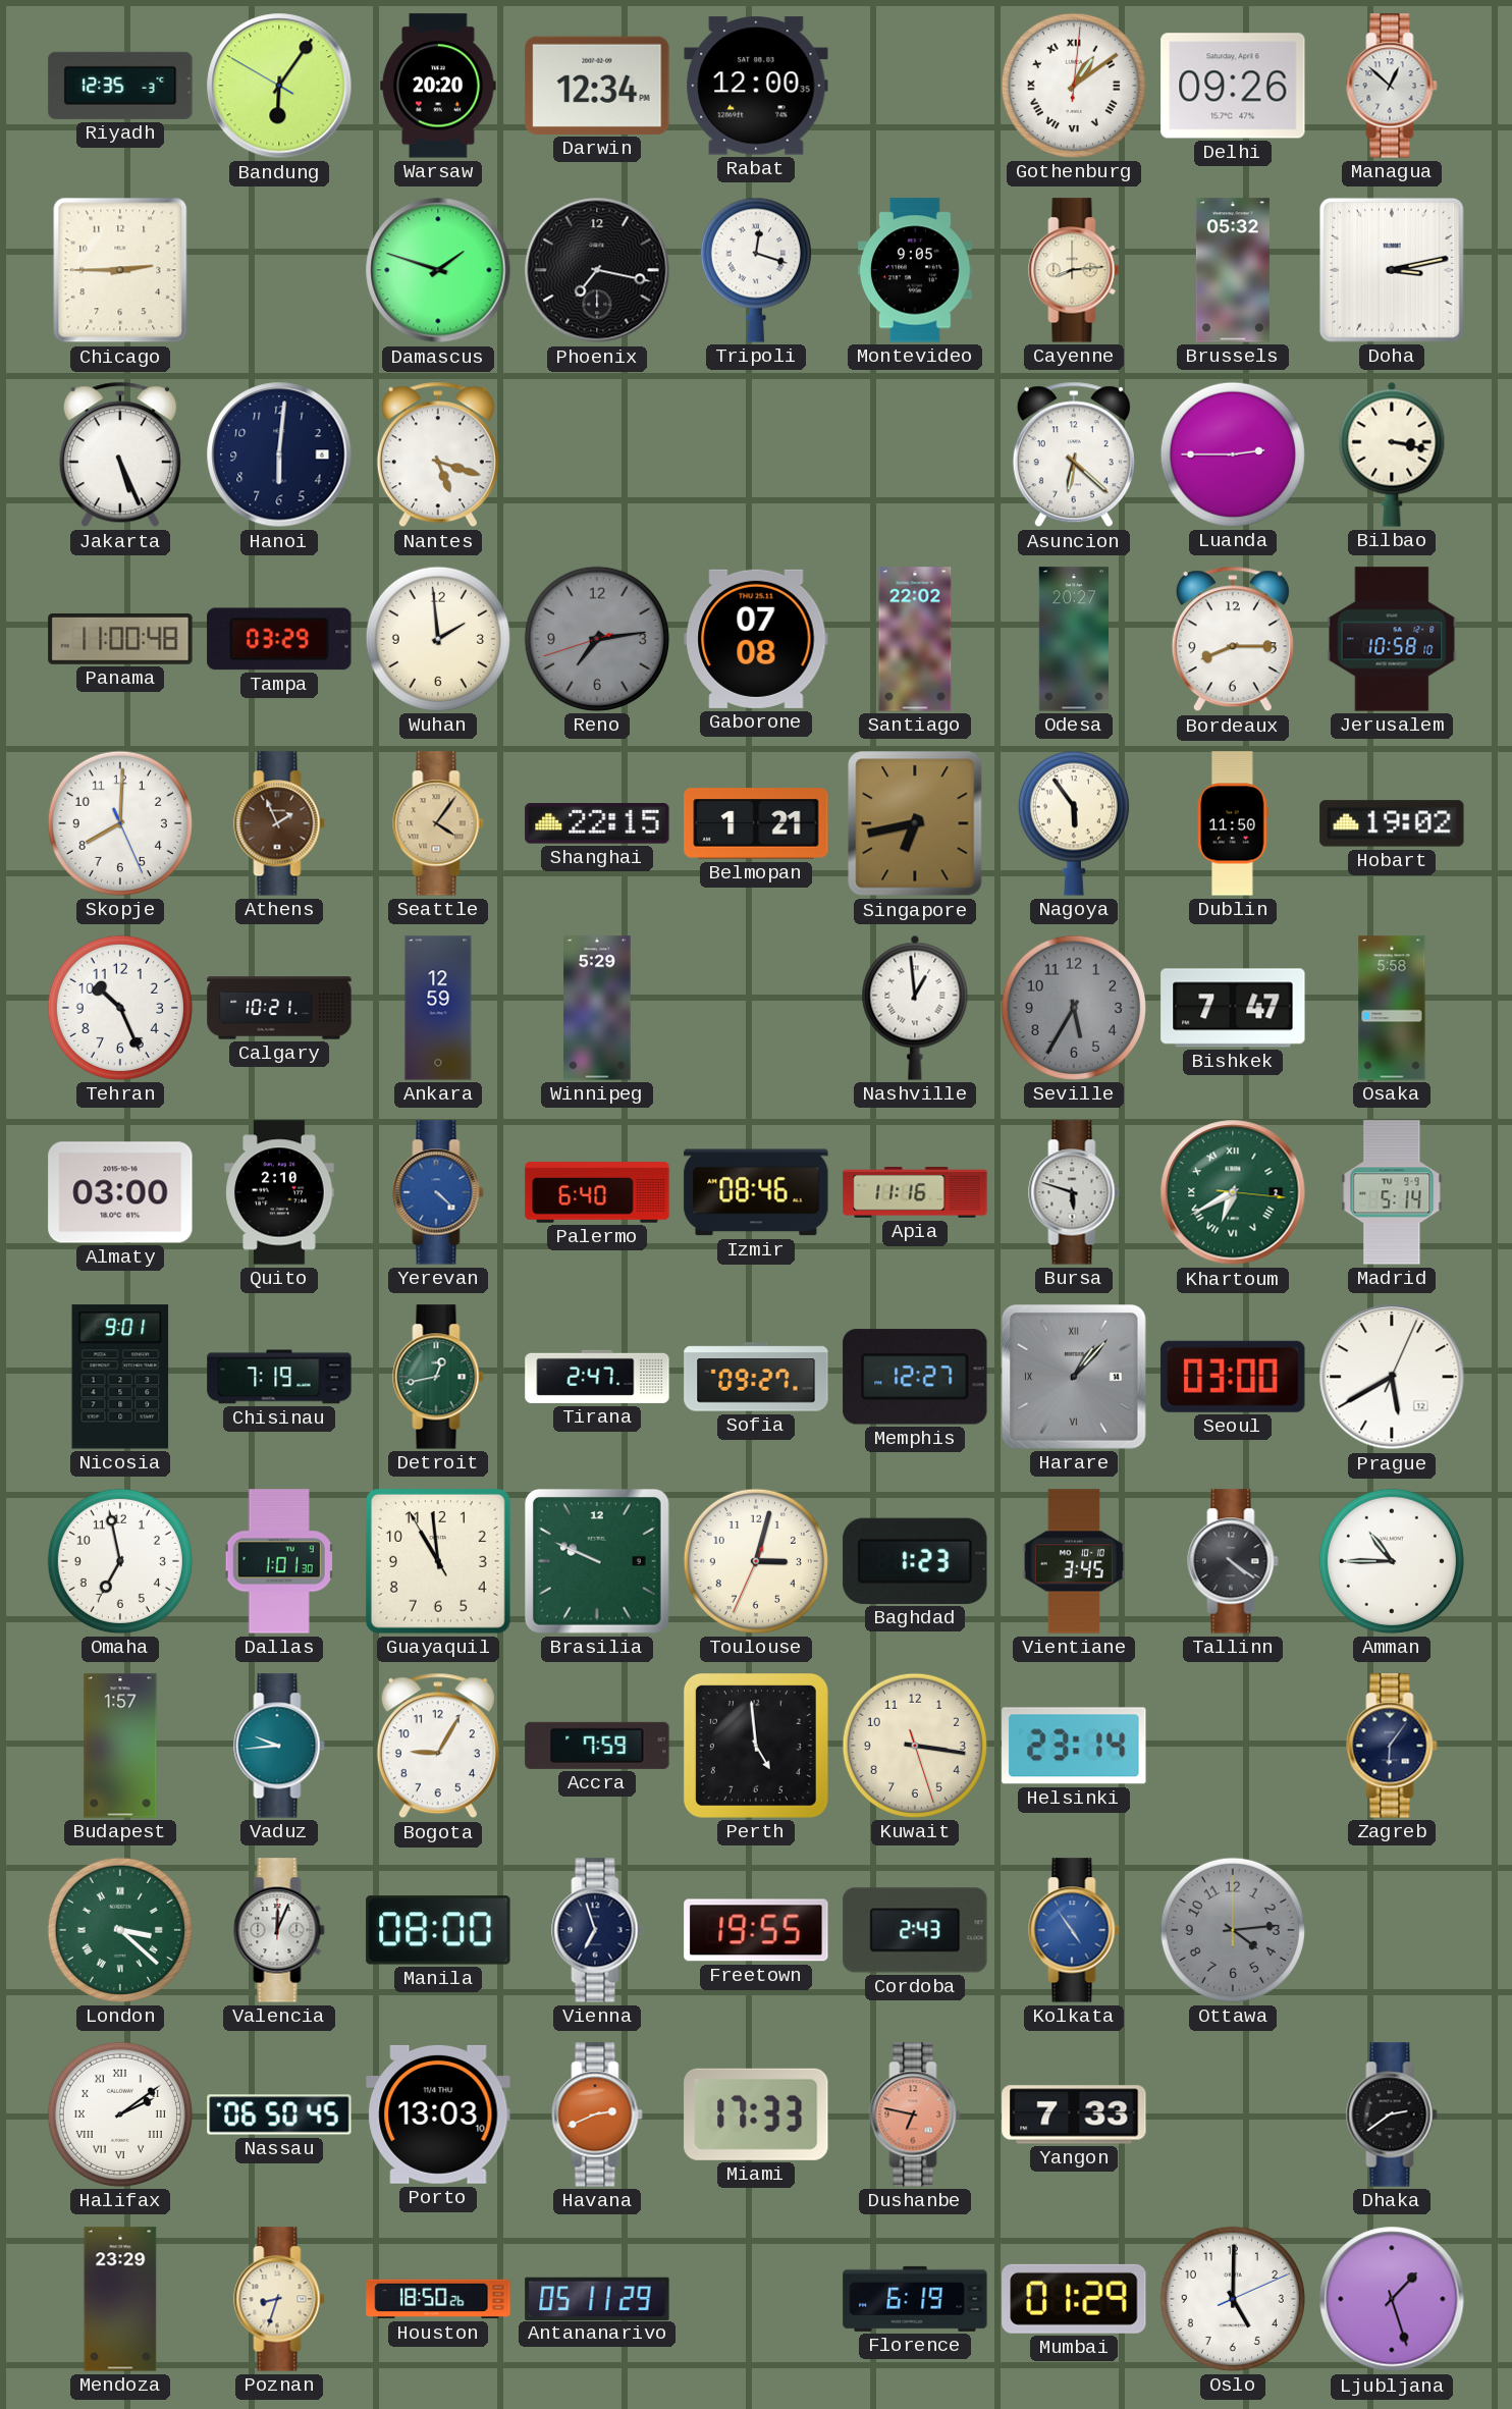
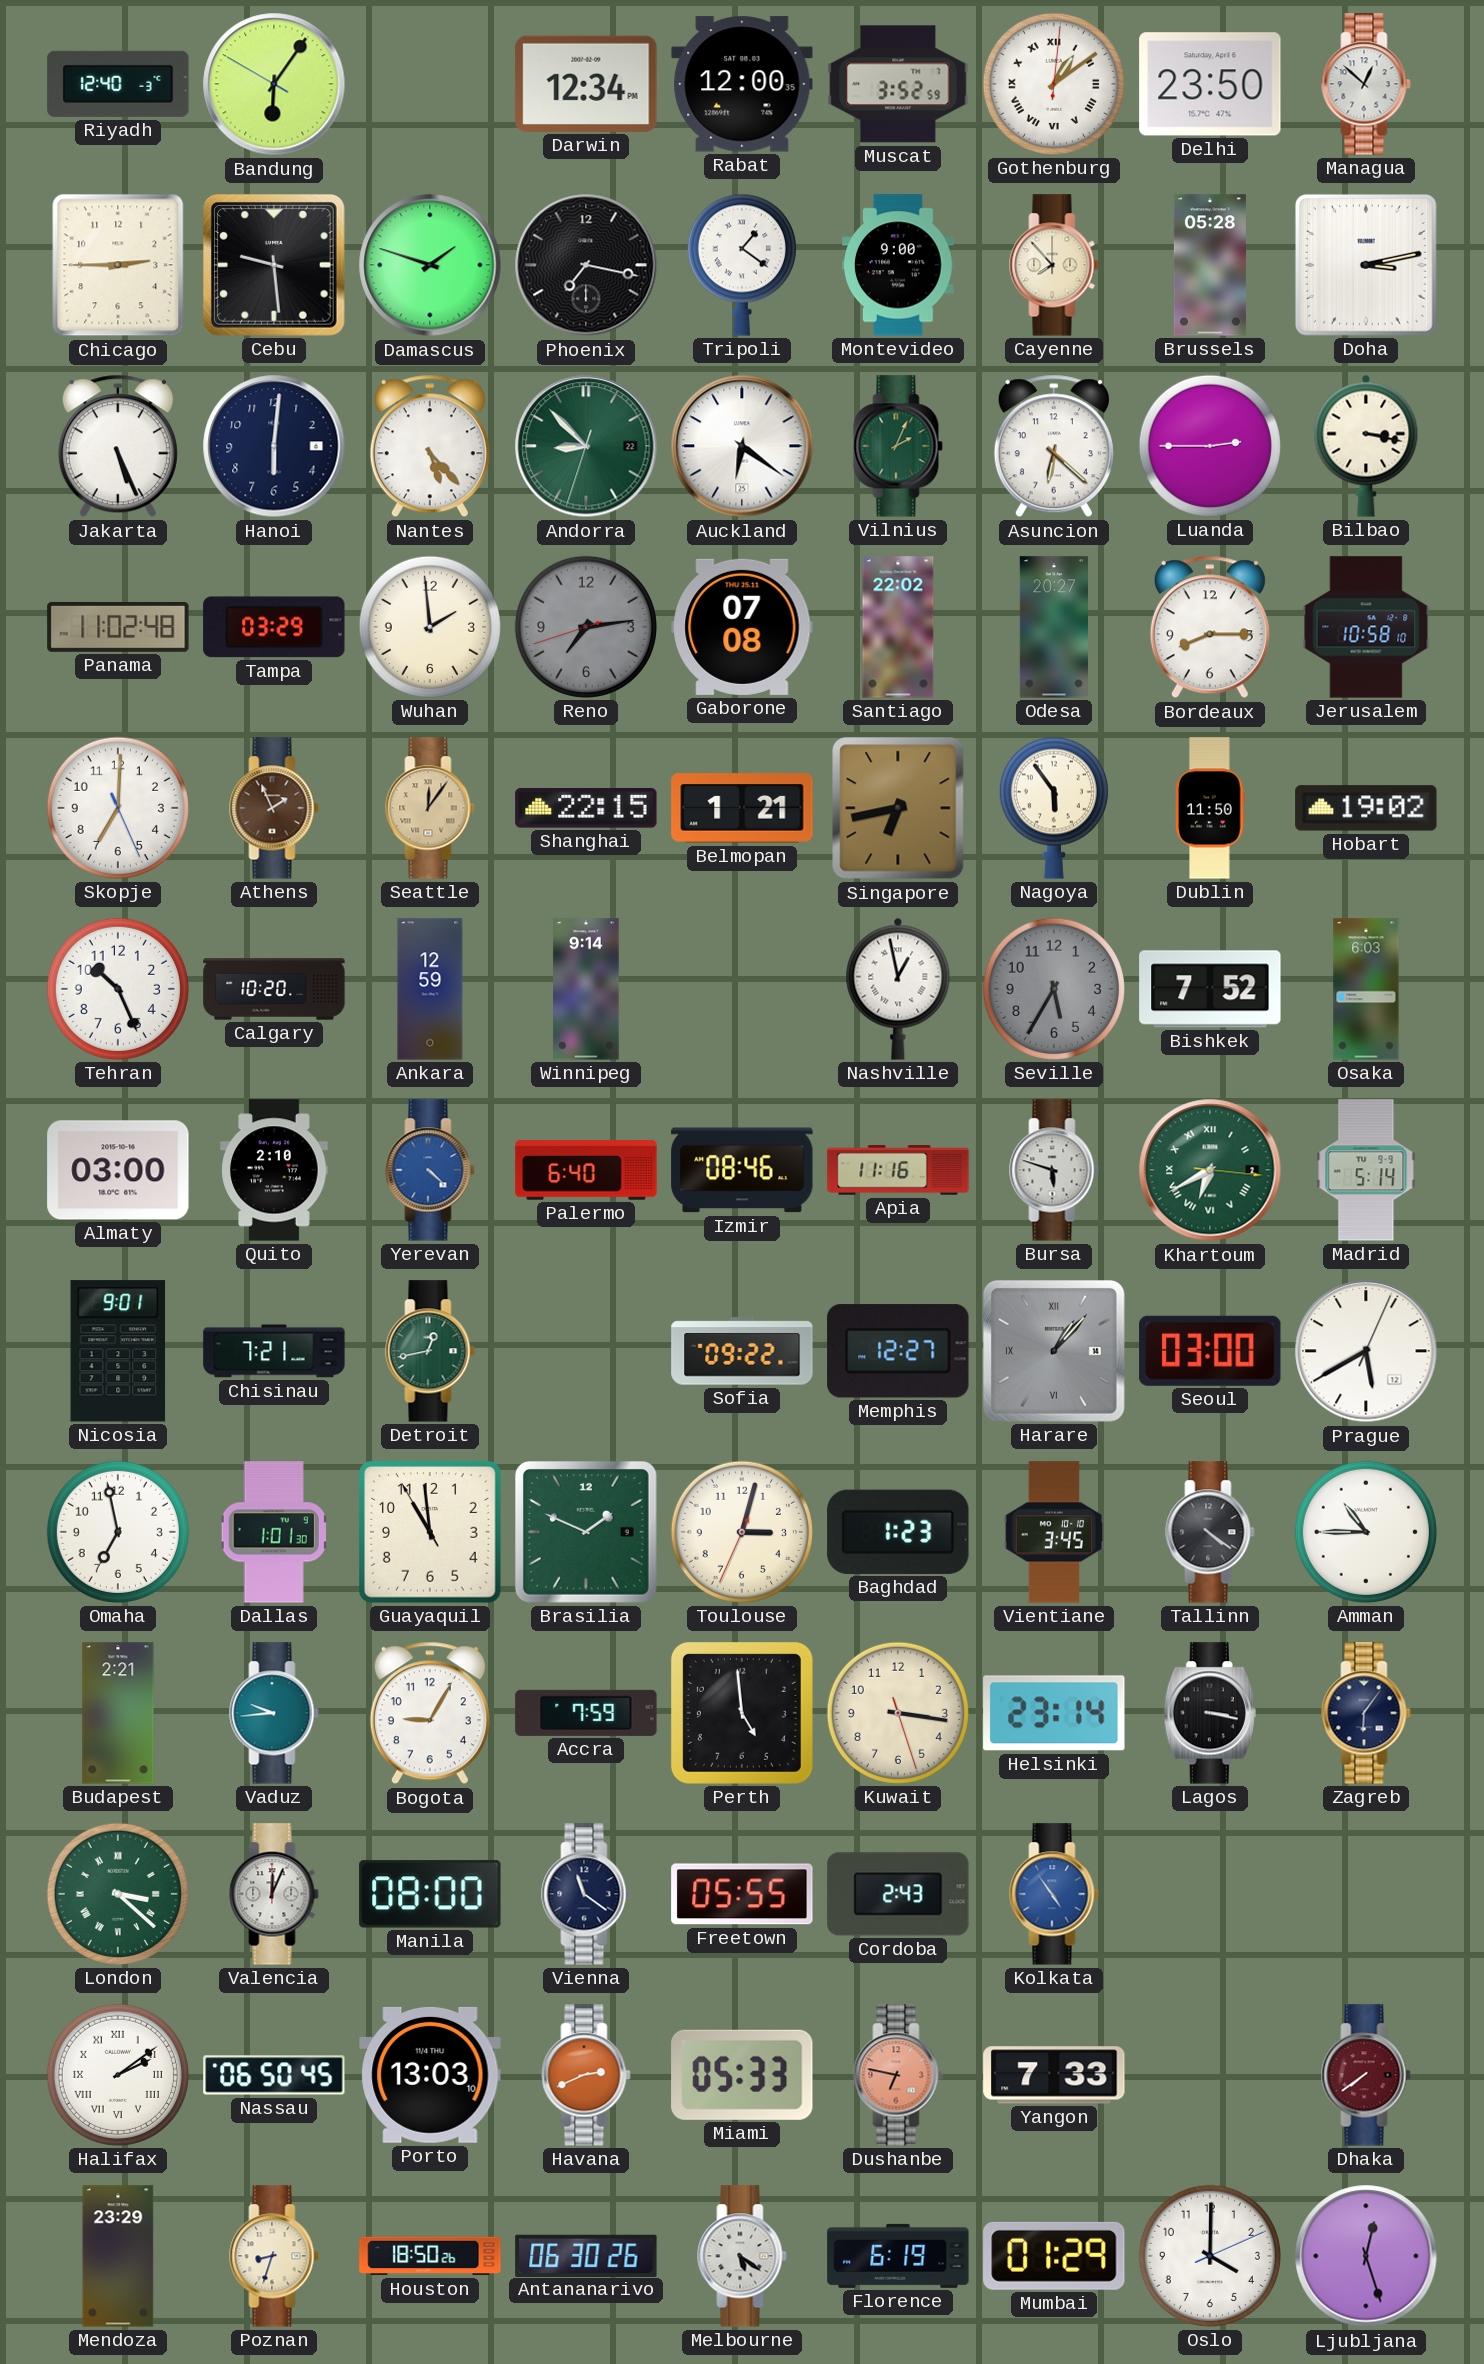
Riyadh: 12:35 -> 12:40
Warsaw: 20:20 -> none
Muscat: none -> 3:52
Delhi: 09:26 -> 23:50
Cebu: none -> 9:29
Tripoli: 12:18 -> 1:21
Montevideo: 9:05 -> 9:00
Cayenne: 8:14 -> 7:53
Brussels: 05:32 -> 05:28
Nantes: 5:18 -> 5:23
Andorra: none -> 8:52
Auckland: none -> 6:21
Vilnius: none -> 2:04
Panama: 11:00 -> 11:02
Skopje: 8:00 -> 7:00
Seattle: 4:06 -> 12:06
Calgary: 10:21 -> 10:20
Winnipeg: 5:29 -> 9:14
Nashville: 12:59 -> 12:58
Bishkek: 7:47 -> 7:52
Osaka: 5:58 -> 6:03
Chisinau: 7:19 -> 7:21
Tirana: 2:47 -> none
Sofia: 09:27 -> 09:22
Brasilia: 9:49 -> 1:49
Budapest: 1:57 -> 2:21
Lagos: none -> 3:17
Vienna: 6:57 -> 11:21
Freetown: 19:55 -> 05:55
Ottawa: 4:14 -> none
Miami: 17:33 -> 05:33
Dhaka: 2:39 -> 7:39
Dhaka dial: black -> burgundy
Antananarivo: 05:11 -> 06:30
Melbourne: none -> 5:21
Oslo: 5:00 -> 4:00
Ljubljana: 1:27 -> 12:27
